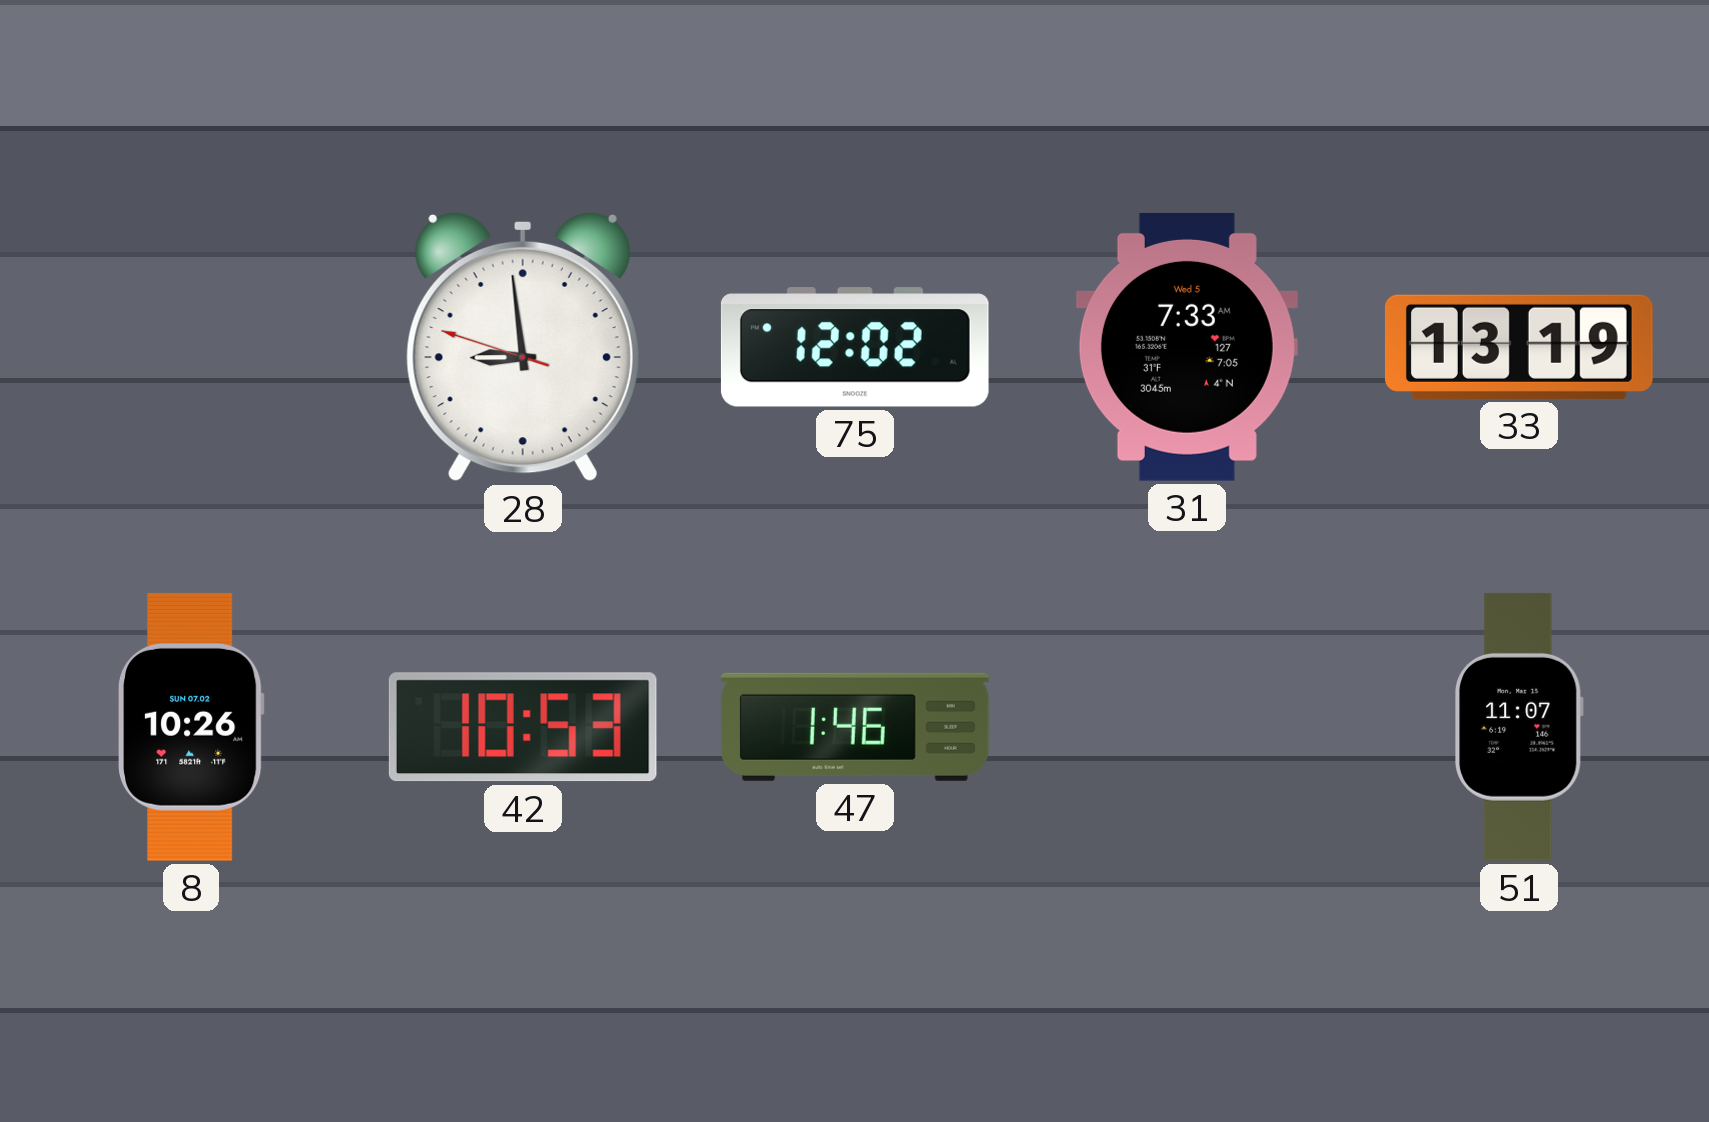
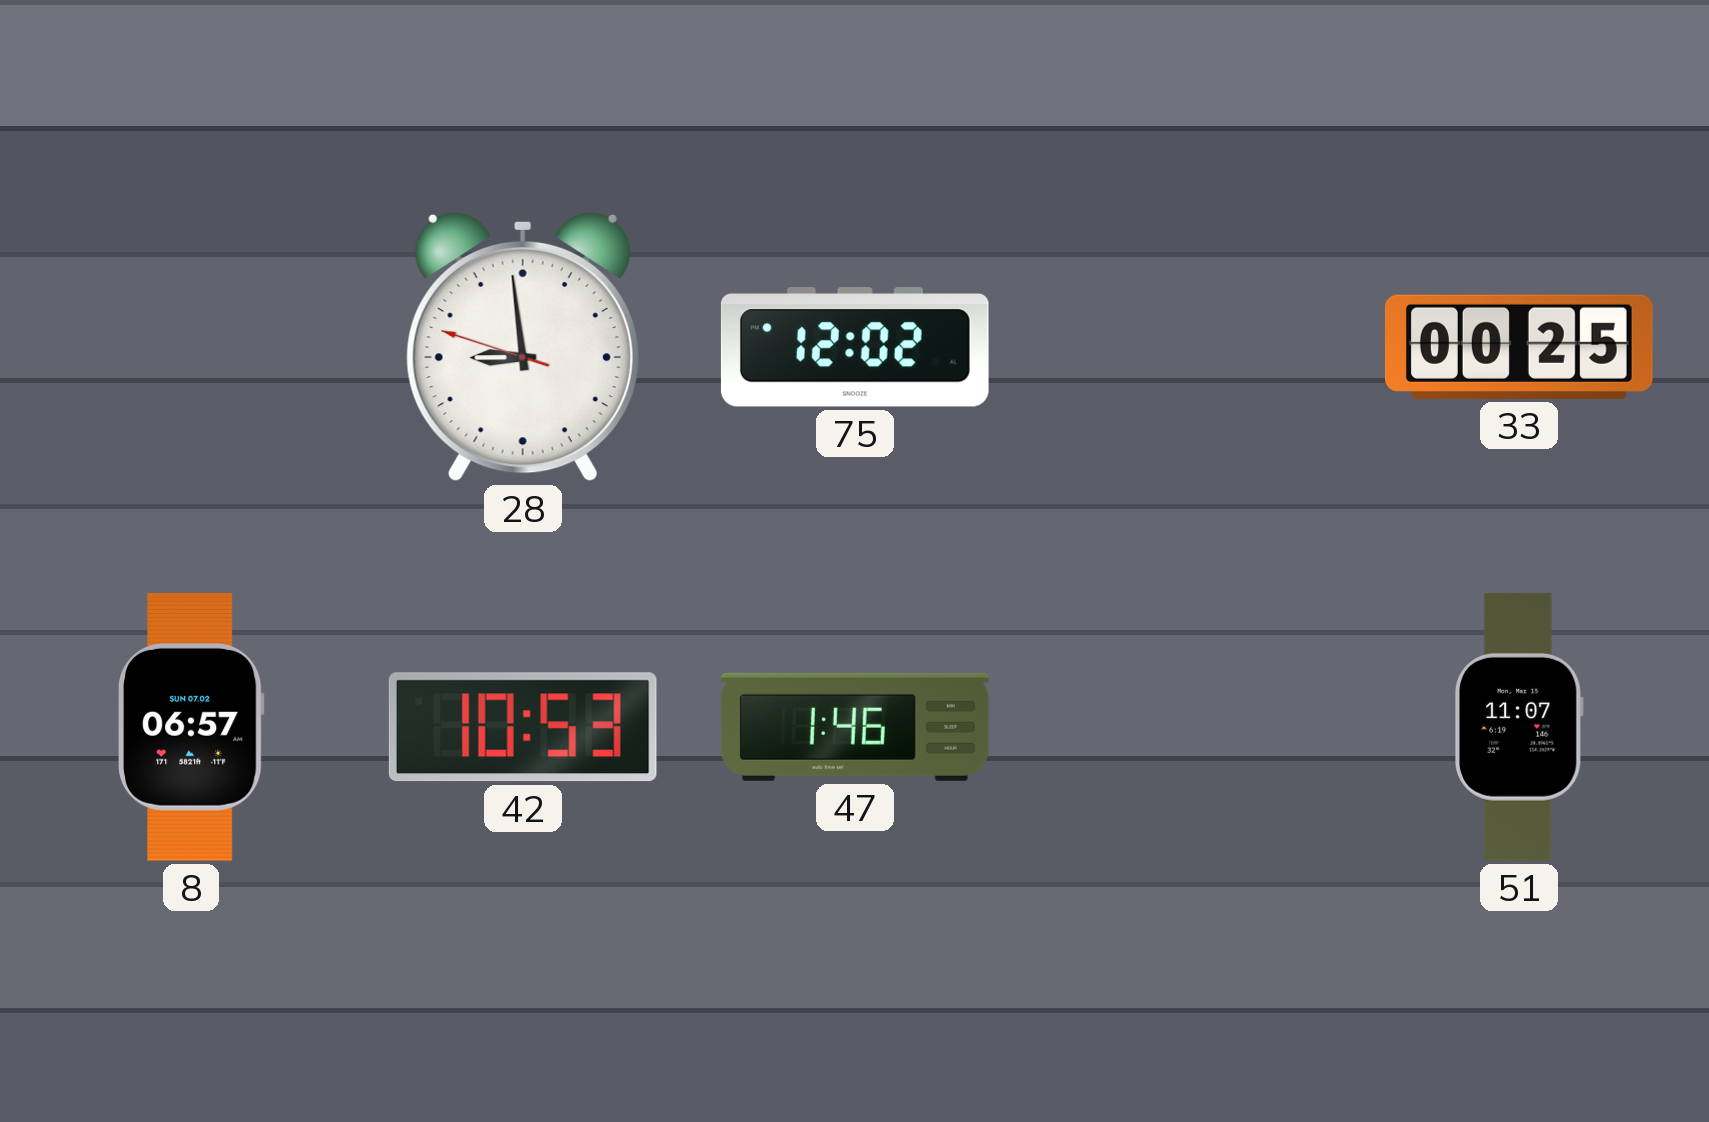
31: 7:33 -> none
33: 13:19 -> 00:25
8: 10:26 -> 06:57
